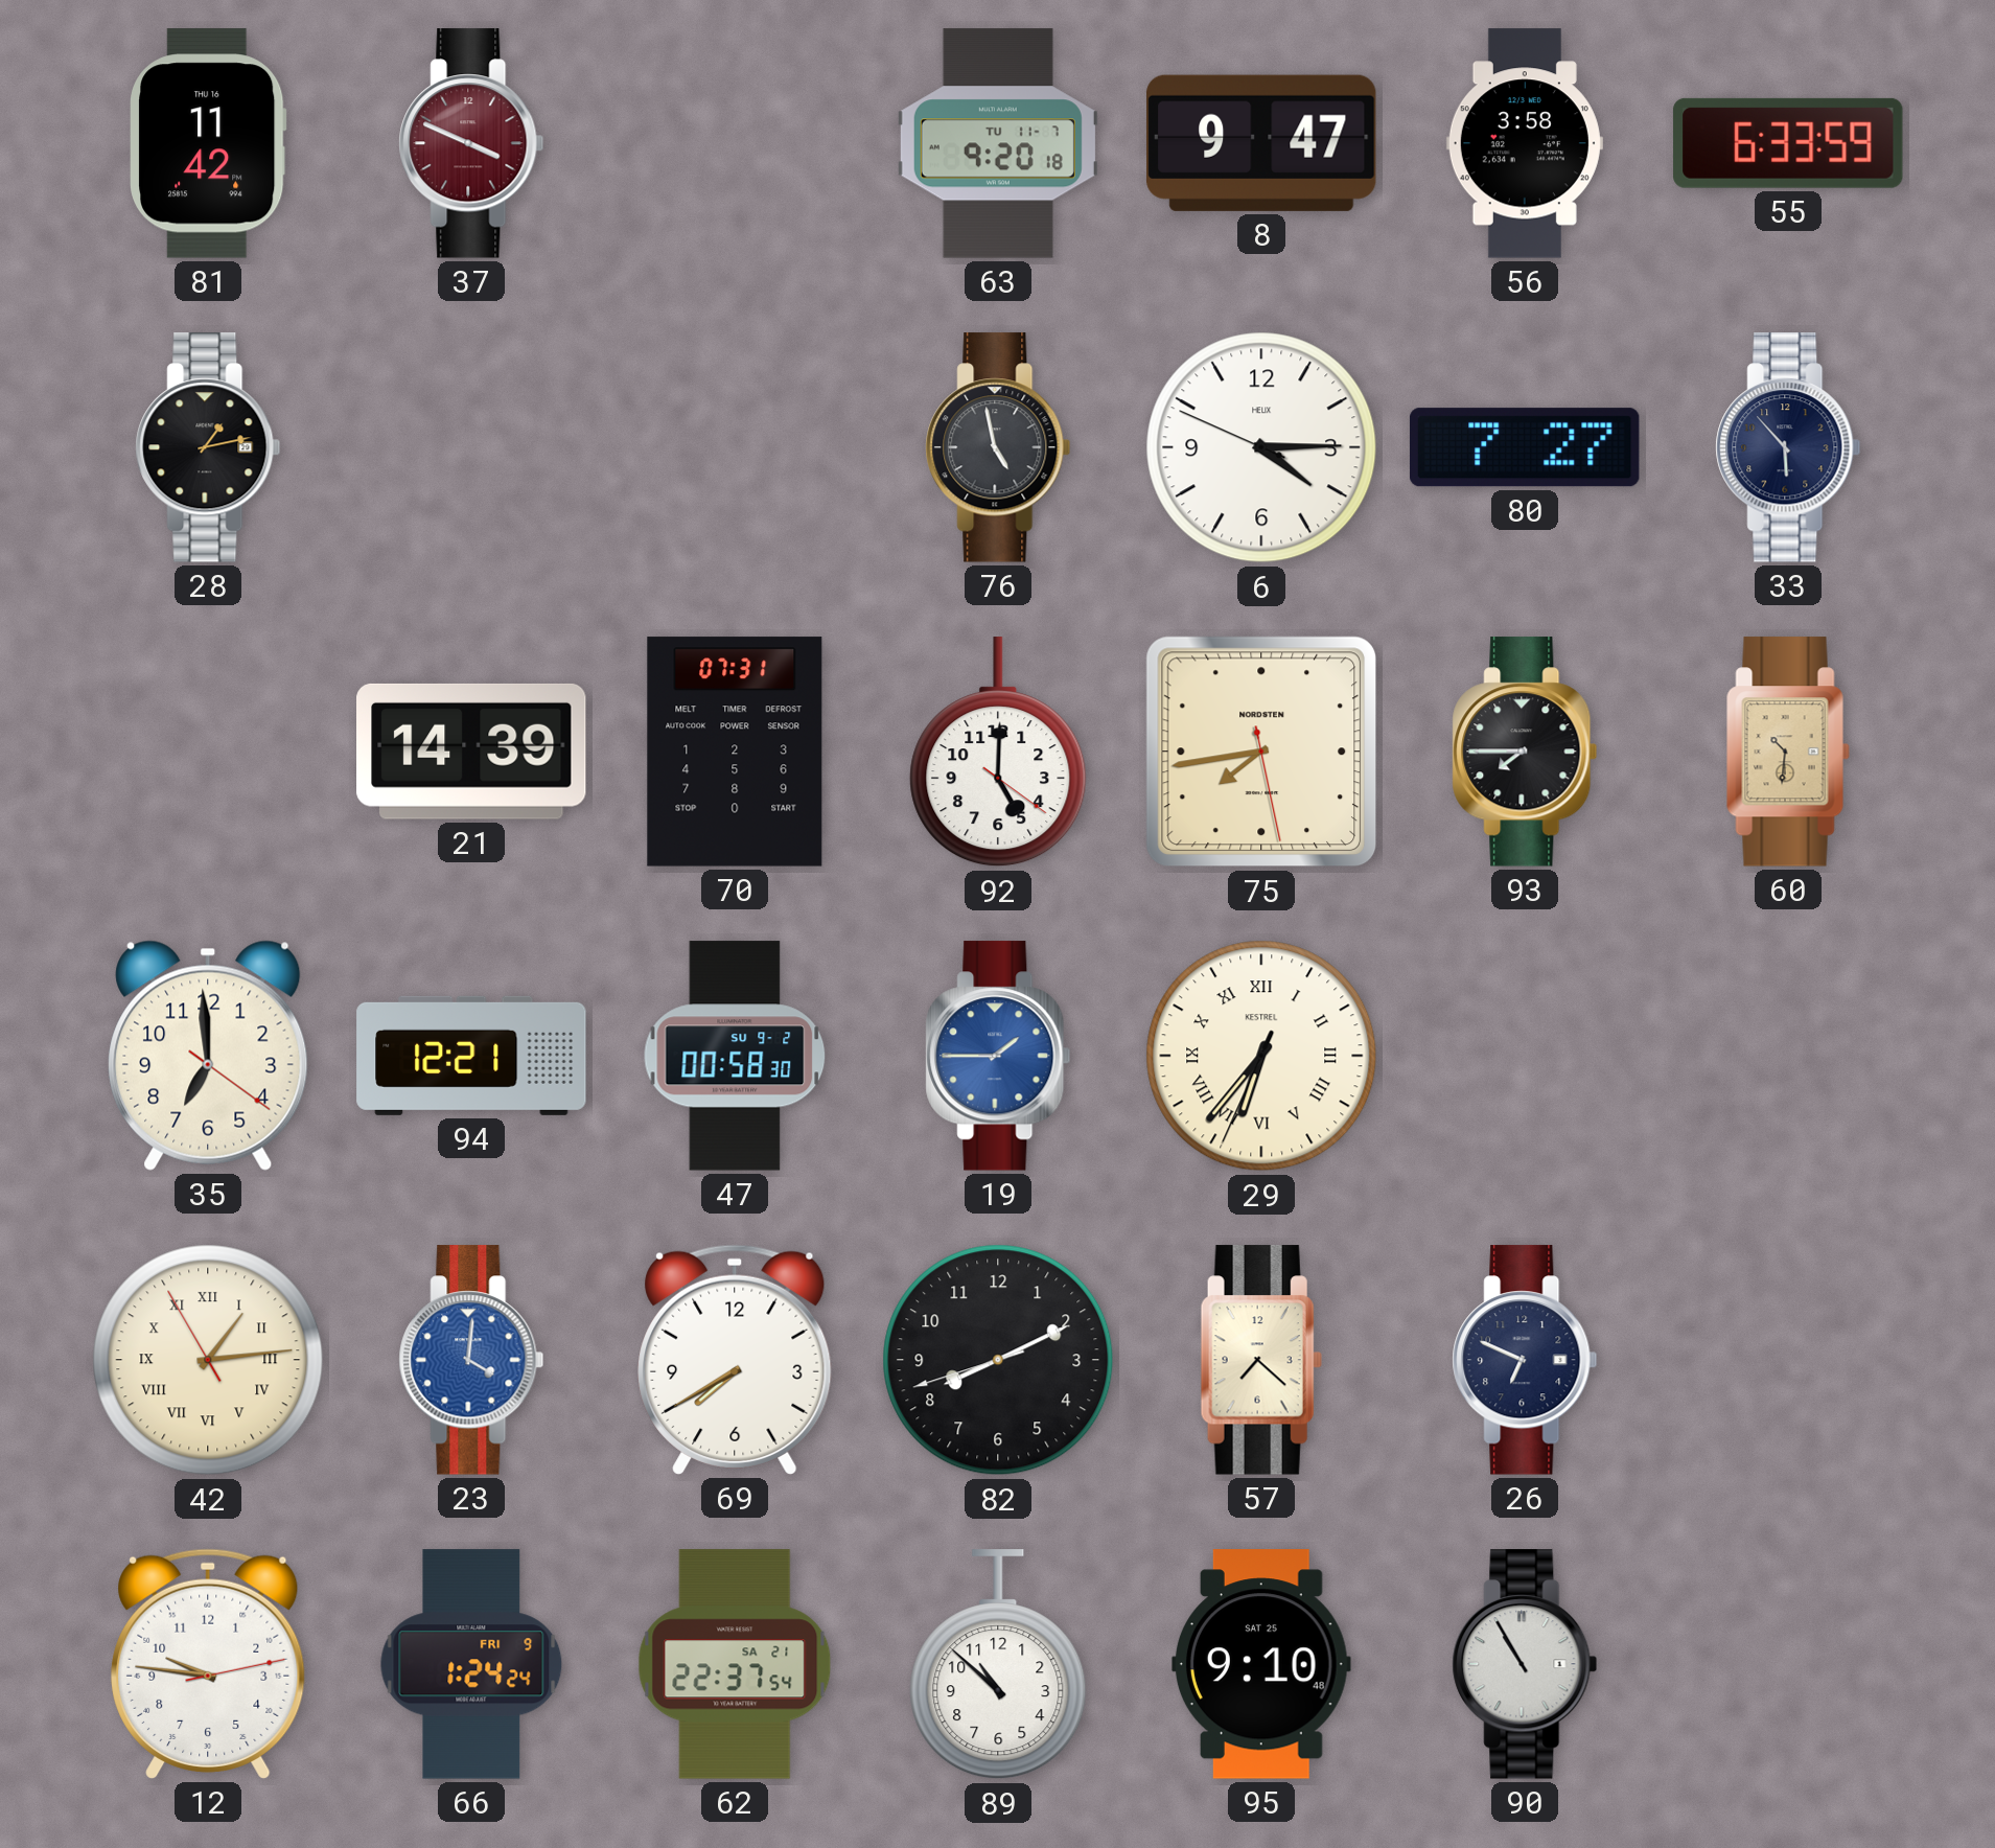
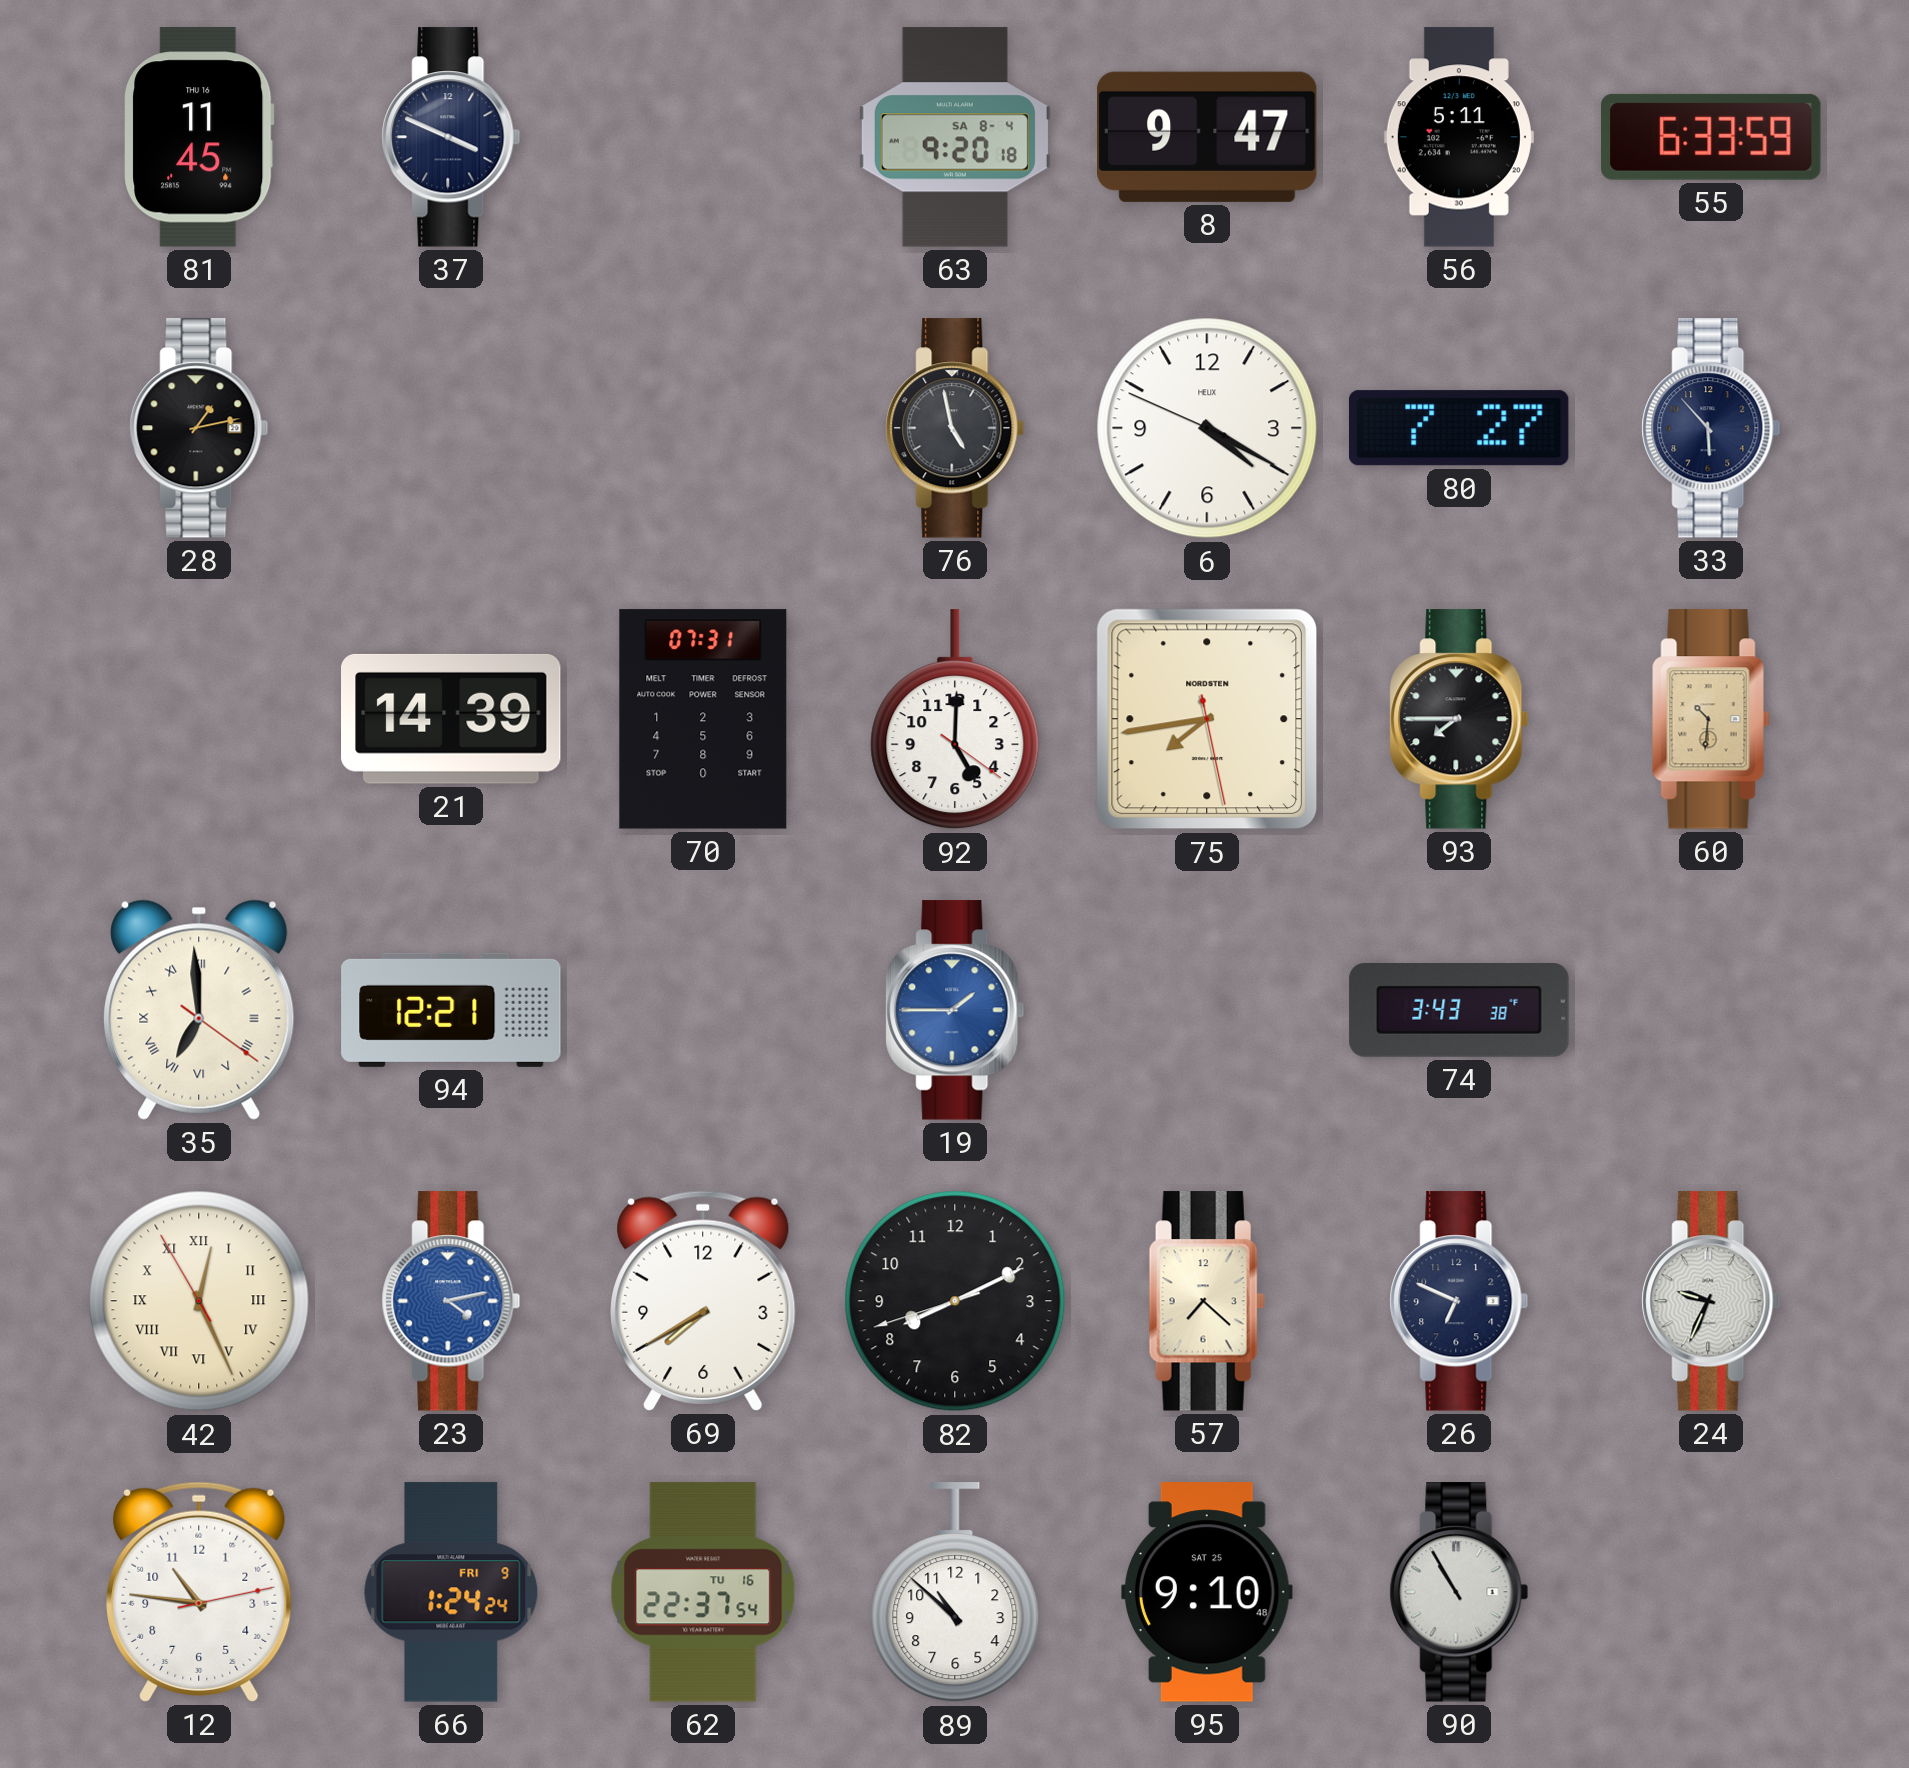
81: 11:42 -> 11:45
37 dial: burgundy -> navy
63 date: TU 11-7 -> SA 8-4
56: 3:58 -> 5:11
6: 4:14 -> 4:19
35 numerals: Arabic -> Roman
47: 00:58 -> none
29: 6:36 -> none
74: none -> 3:43
42: 1:13 -> 12:25
23: 4:01 -> 4:13
24: none -> 9:34
12: 9:46 -> 10:46
62 date: SA 21 -> TU 16
